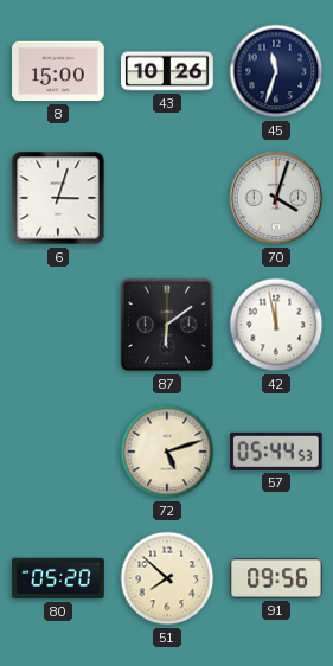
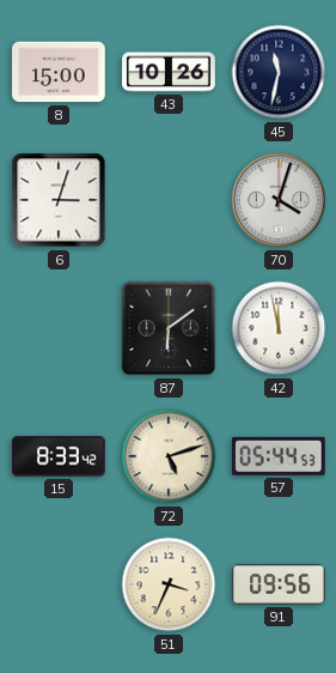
45: 11:33 -> 11:32
15: none -> 8:33
80: 05:20 -> none
51: 7:52 -> 3:34
